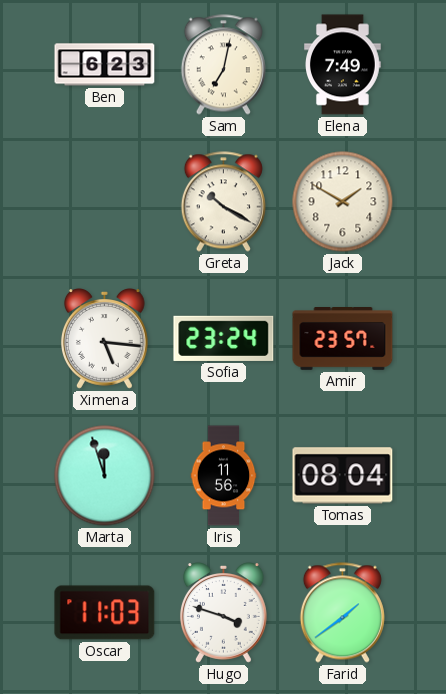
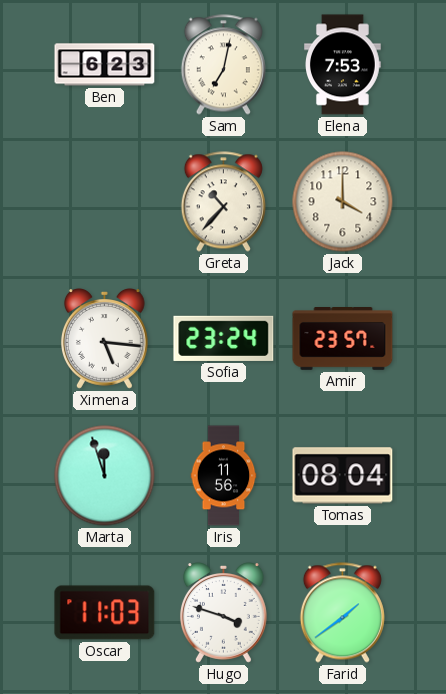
Elena: 7:49 -> 7:53
Greta: 10:20 -> 10:37
Jack: 1:50 -> 4:00
